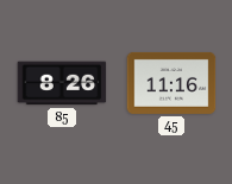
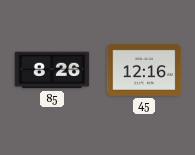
45: 11:16 -> 12:16
